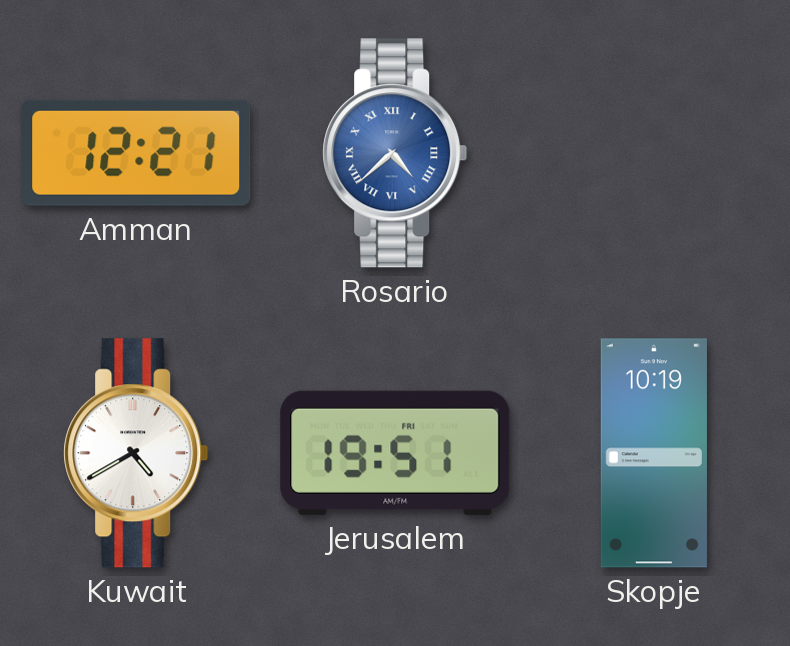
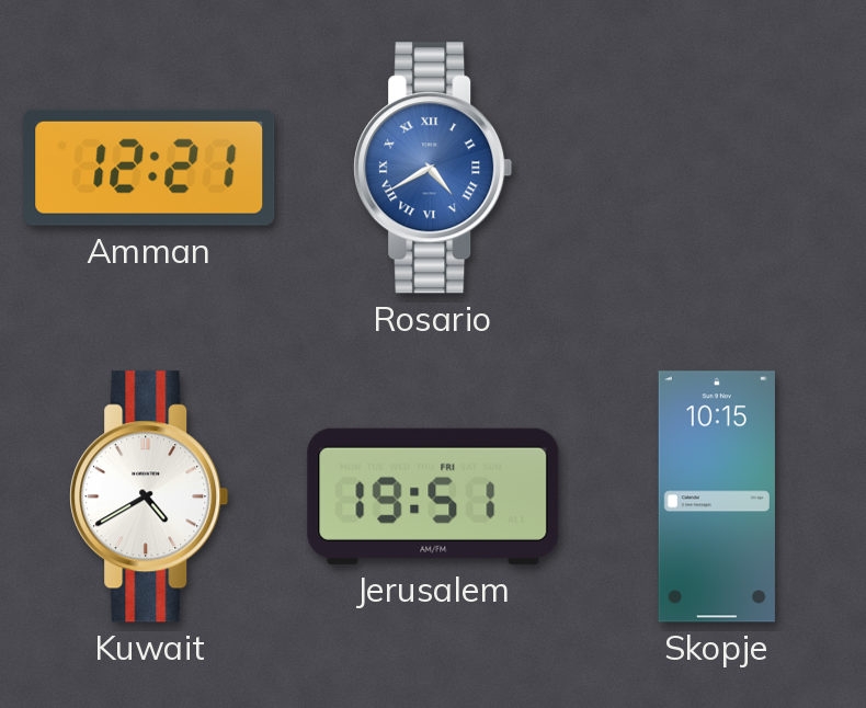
Rosario: 4:38 -> 4:40
Skopje: 10:19 -> 10:15
